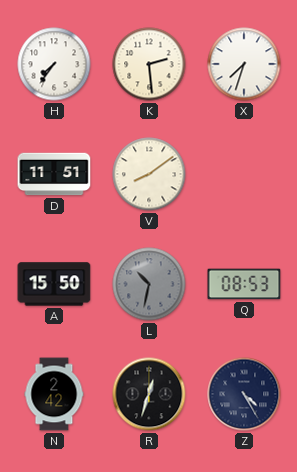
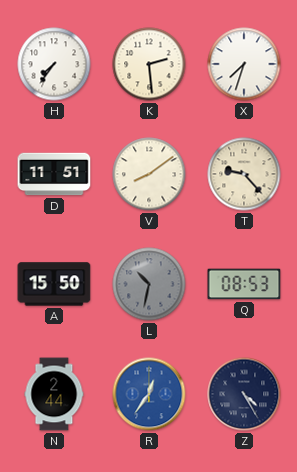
T: none -> 9:23
N: 2:42 -> 2:44
R: 12:33 -> 12:36
R dial: black -> blue
